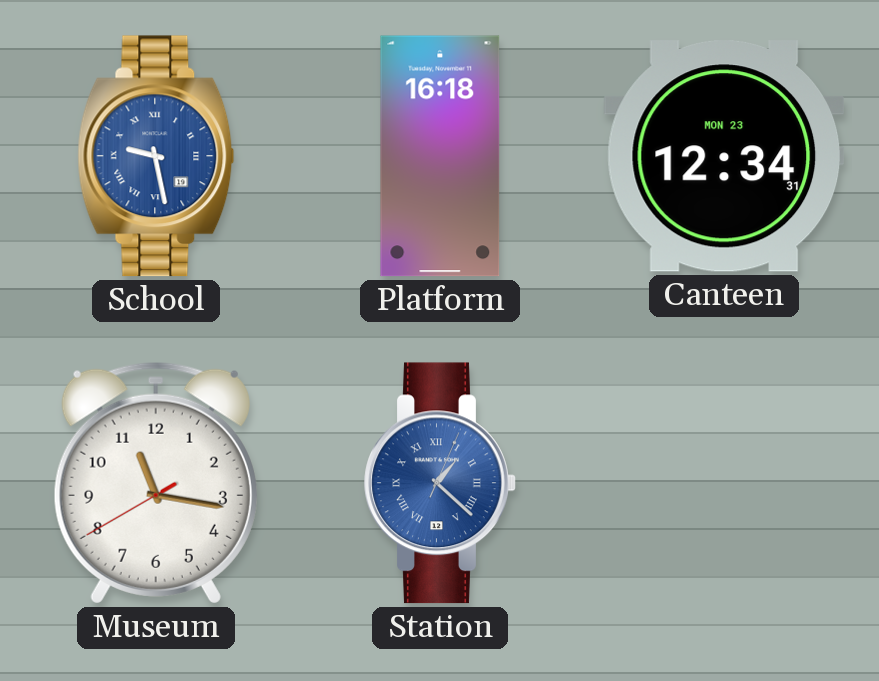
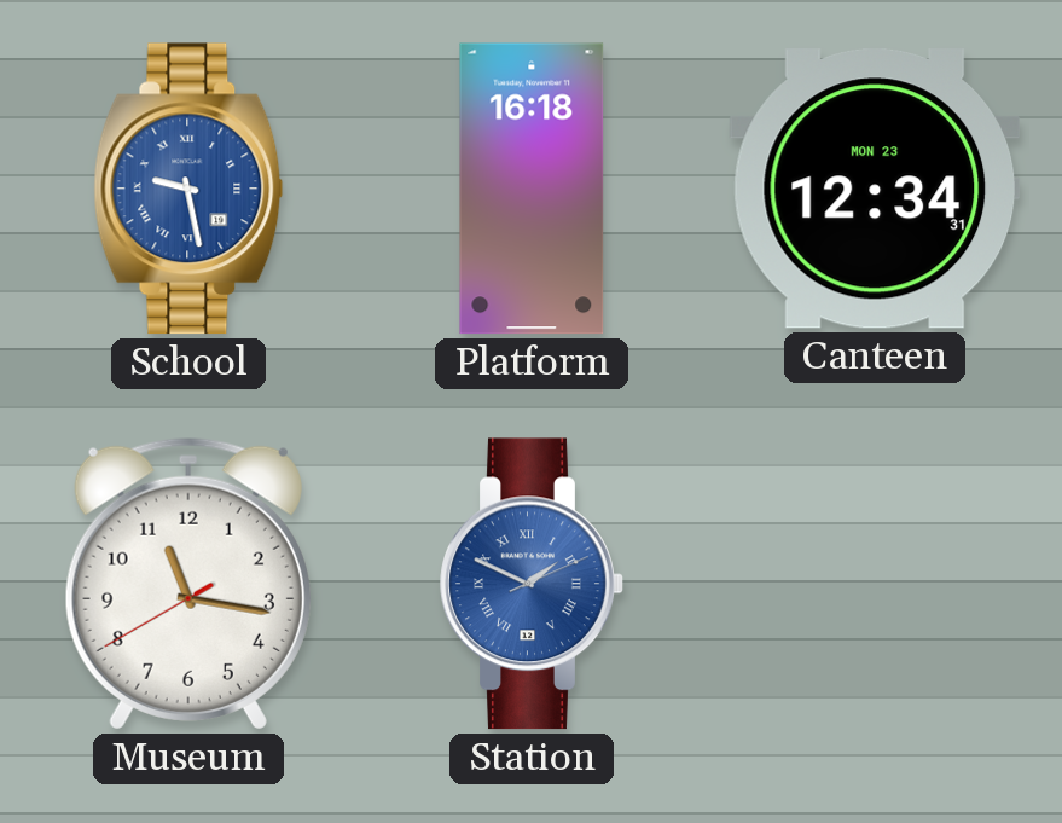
Station: 1:22 -> 1:49
